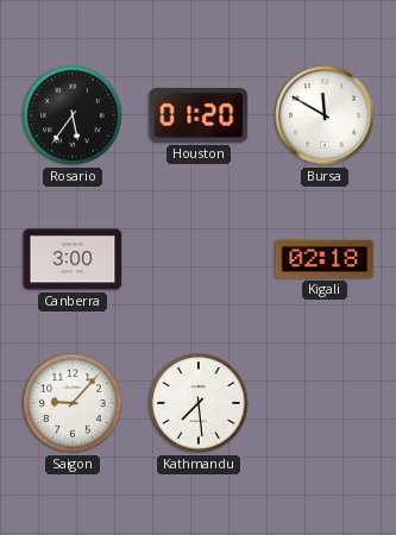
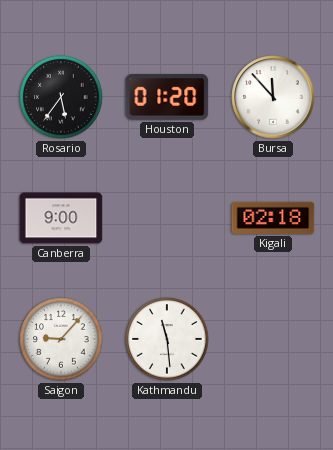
Bursa: 11:50 -> 11:53
Canberra: 3:00 -> 9:00
Kathmandu: 7:29 -> 11:29
